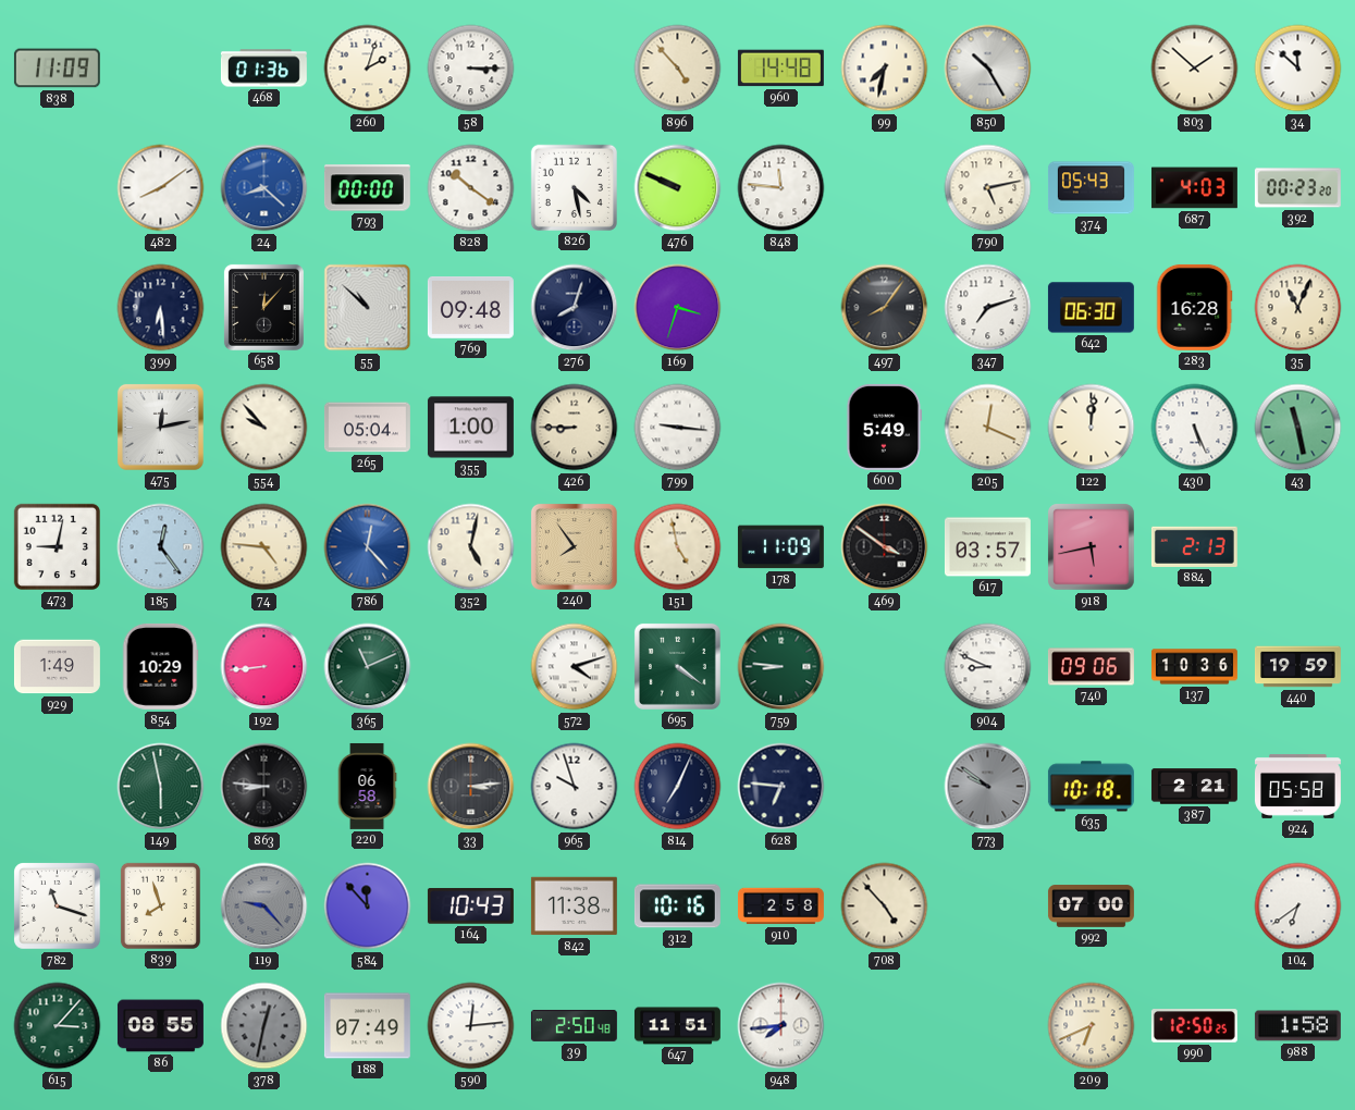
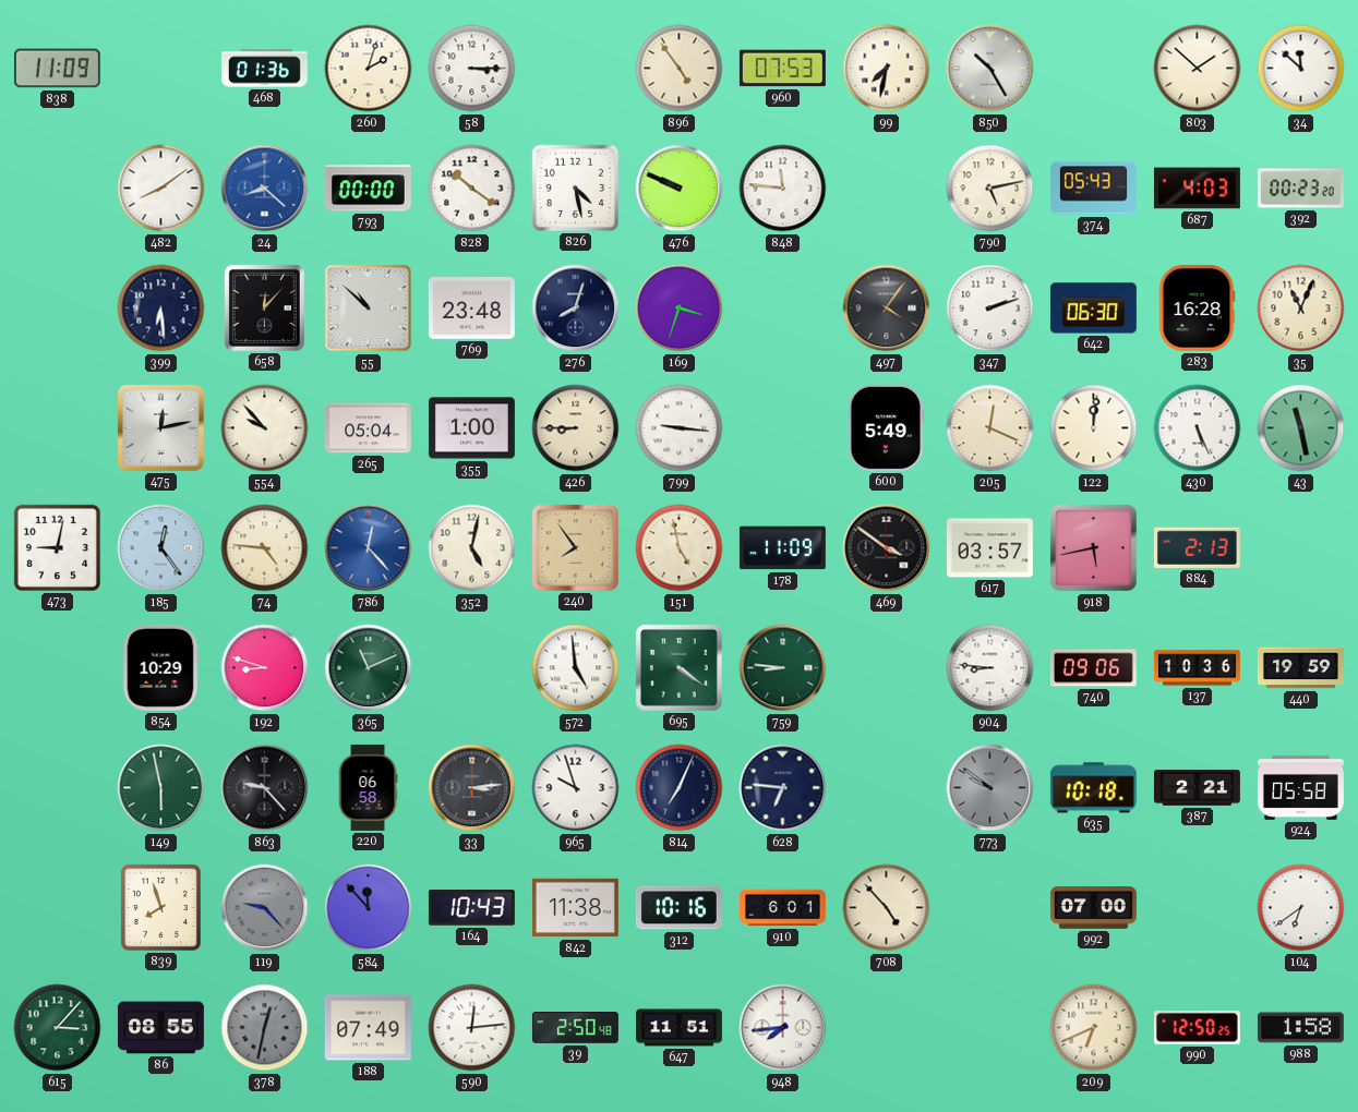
896: 4:53 -> 4:54
960: 14:48 -> 07:53
769: 09:48 -> 23:48
497: 8:06 -> 4:06
347: 7:12 -> 2:12
929: 1:49 -> none
192: 8:44 -> 8:48
572: 4:12 -> 4:59
904: 8:49 -> 8:46
863: 8:46 -> 9:23
782: 11:18 -> none
910: 2:58 -> 6:01
